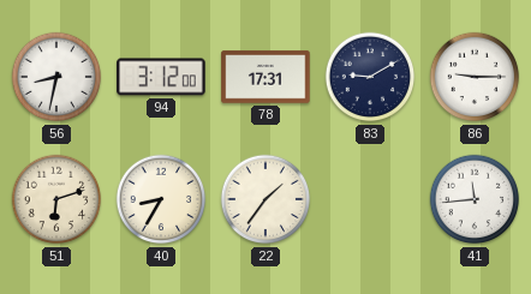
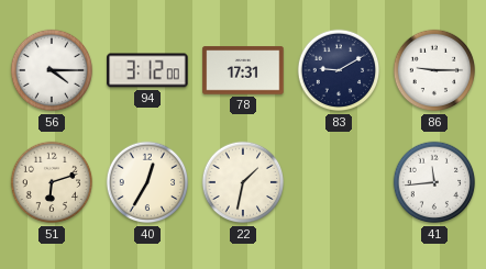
56: 8:32 -> 4:15
40: 8:35 -> 12:35
22: 1:36 -> 1:32
